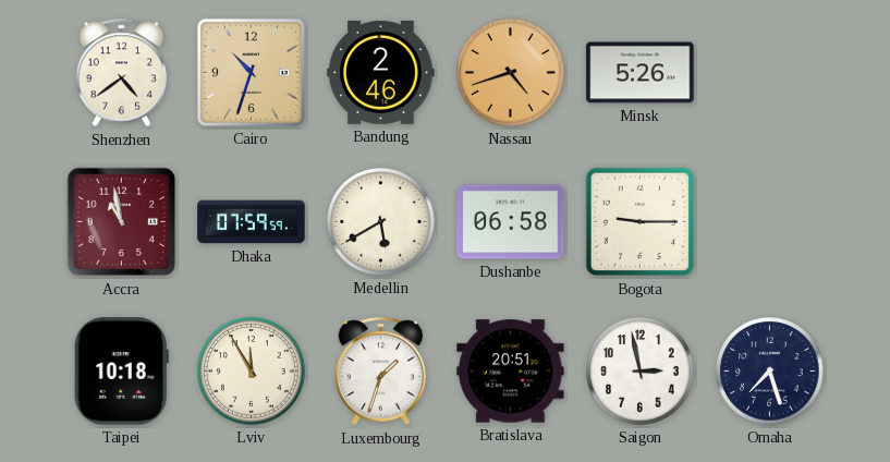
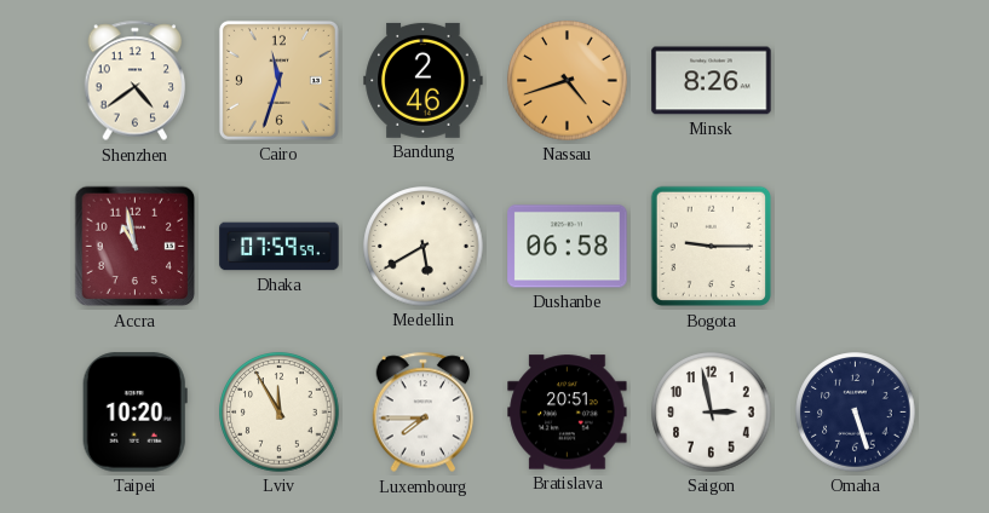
Cairo: 10:33 -> 11:33
Minsk: 5:26 -> 8:26
Taipei: 10:18 -> 10:20
Luxembourg: 1:33 -> 7:45
Omaha: 7:27 -> 5:27
